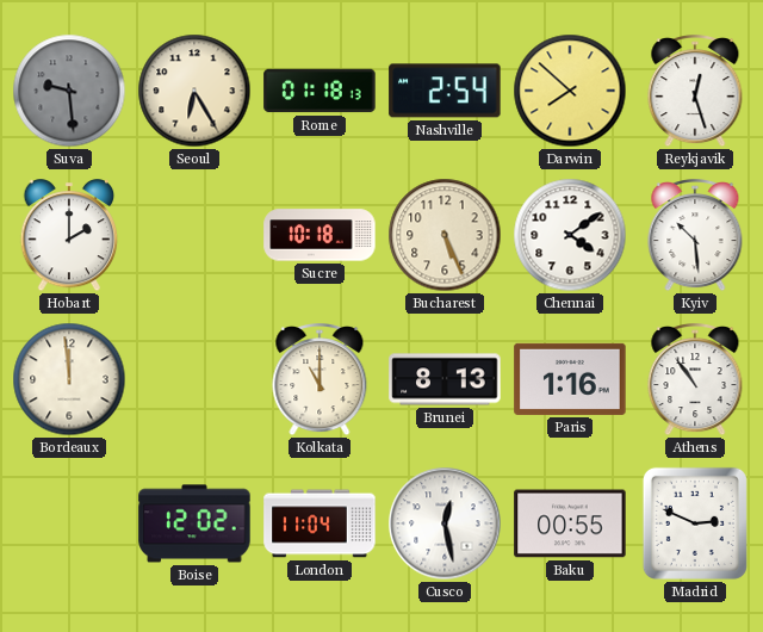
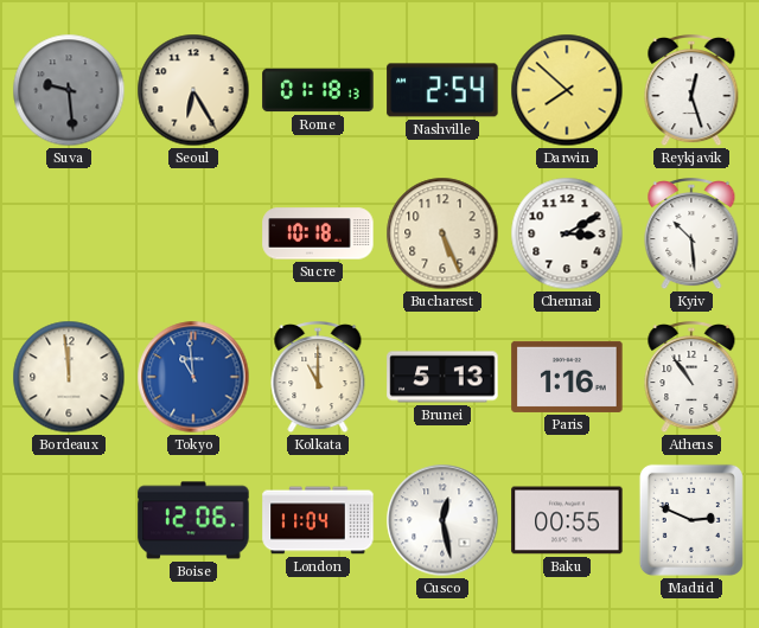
Hobart: 2:00 -> none
Chennai: 4:09 -> 3:10
Tokyo: none -> 10:59
Brunei: 8:13 -> 5:13
Boise: 12:02 -> 12:06
